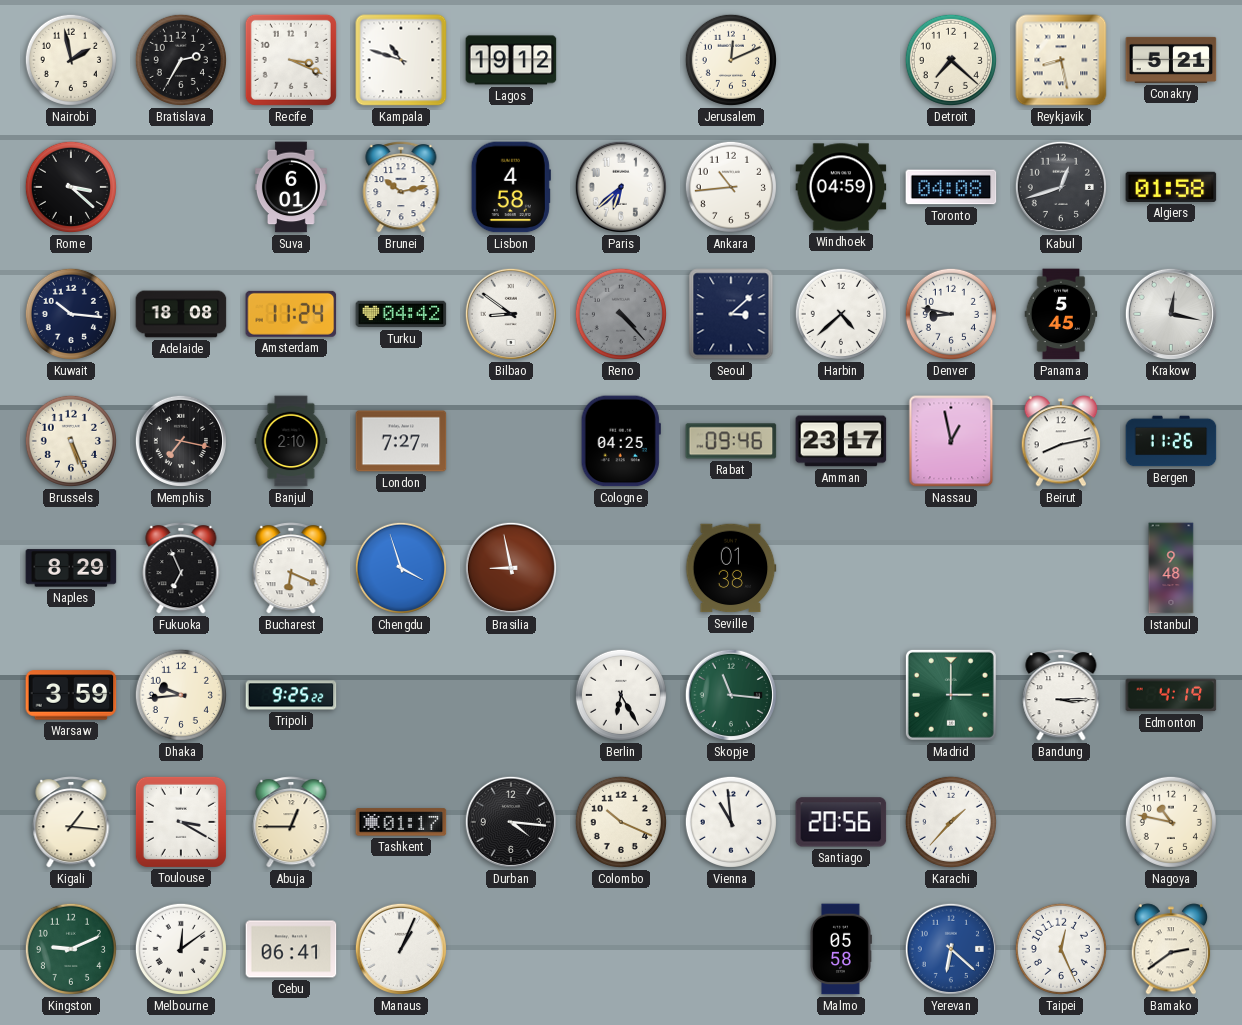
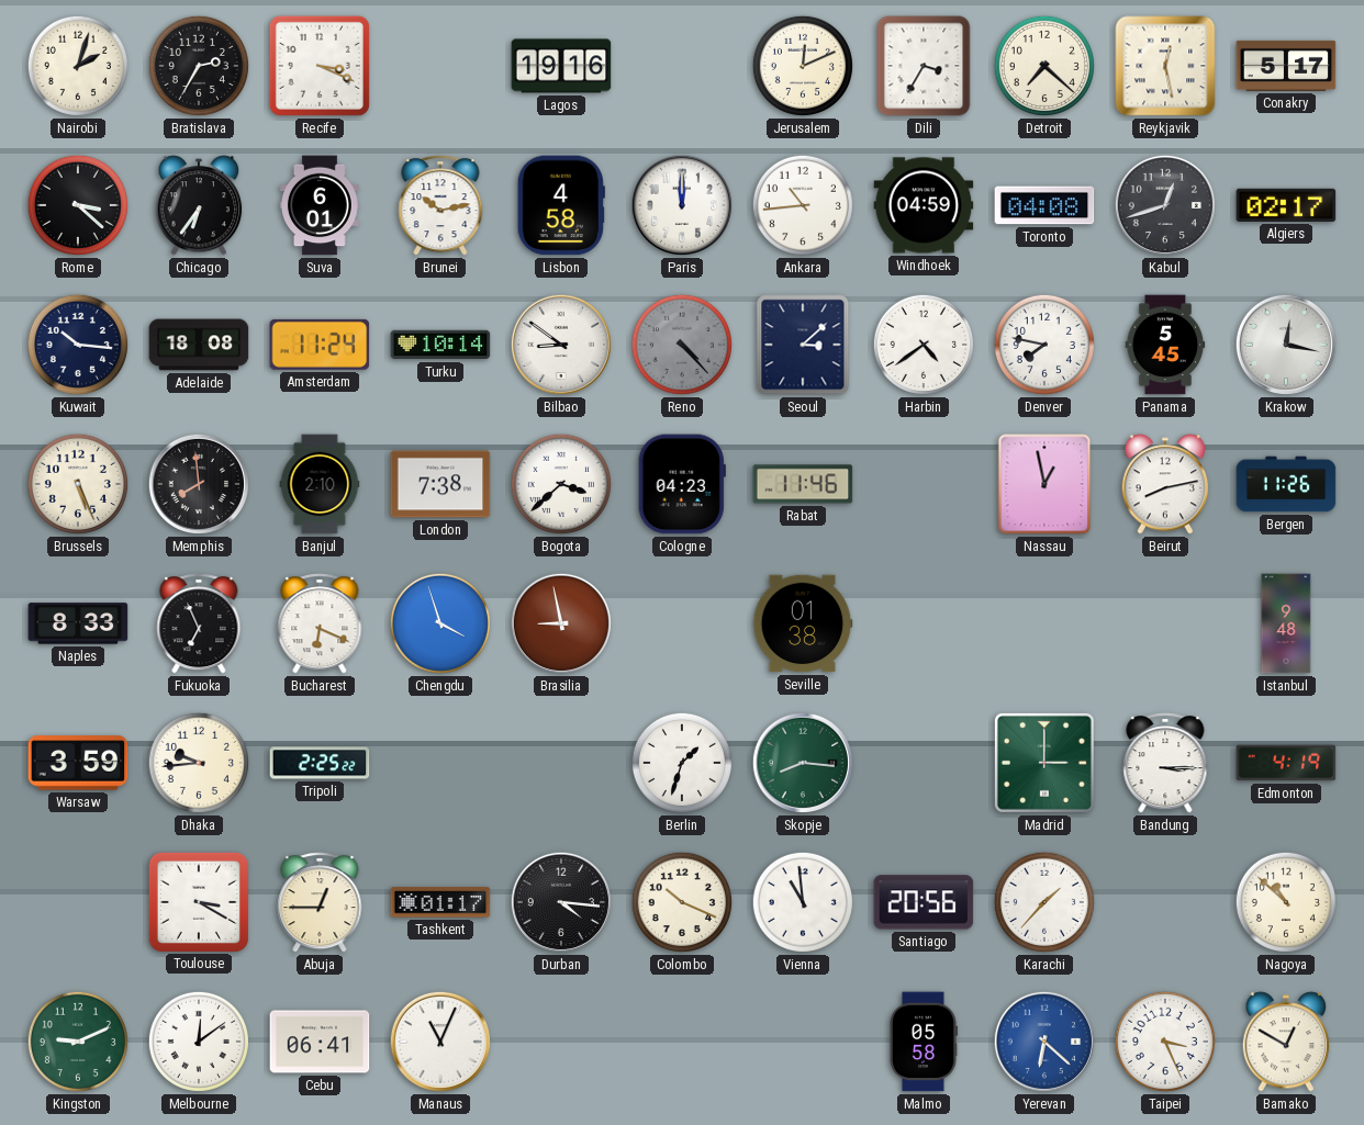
Nairobi: 1:58 -> 2:03
Kampala: 10:48 -> none
Lagos: 19:12 -> 19:16
Dili: none -> 3:35
Reykjavik: 8:28 -> 12:28
Conakry: 5:21 -> 5:17
Chicago: none -> 6:36
Paris: 6:38 -> 12:00
Algiers: 01:58 -> 02:17
Turku: 04:42 -> 10:14
Harbin: 4:38 -> 4:39
Denver: 8:47 -> 7:47
Memphis: 7:17 -> 7:59
London: 7:27 -> 7:38
Bogota: none -> 3:38
Cologne: 04:25 -> 04:23
Rabat: 09:46 -> 11:46
Amman: 23:17 -> none
Naples: 8:29 -> 8:33
Tripoli: 9:25 -> 2:25
Berlin: 6:25 -> 1:33
Skopje: 11:16 -> 8:16
Kigali: 1:16 -> none
Nagoya: 10:47 -> 10:52
Manaus: 1:04 -> 11:04
Taipei: 12:26 -> 3:26
Bamako: 2:39 -> 12:50
